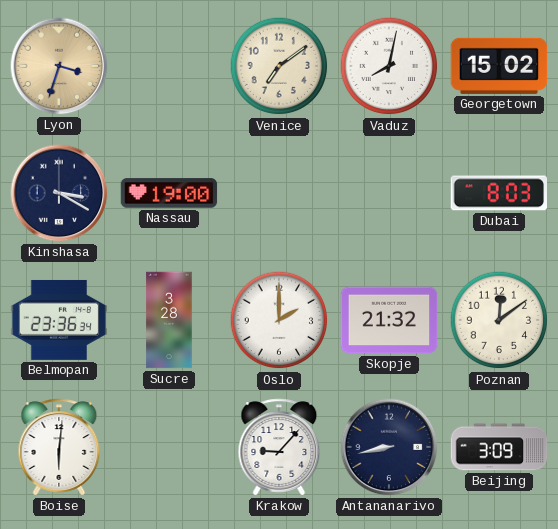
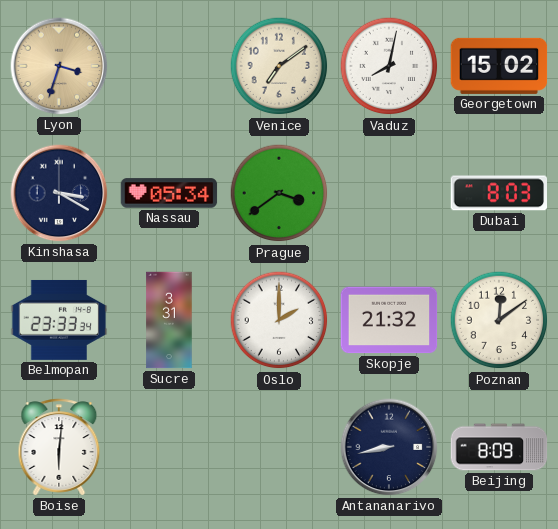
Nassau: 19:00 -> 05:34
Prague: none -> 3:39
Belmopan: 23:36 -> 23:33
Sucre: 3:28 -> 3:31
Krakow: 9:07 -> none
Beijing: 3:09 -> 8:09
